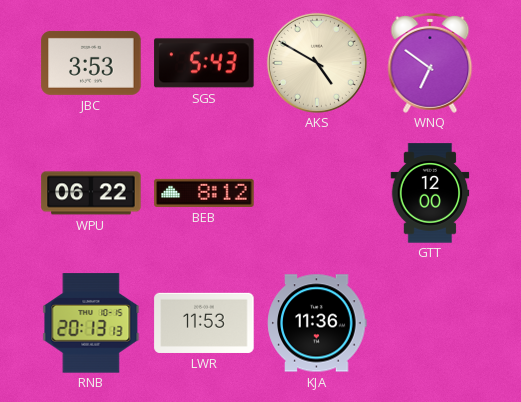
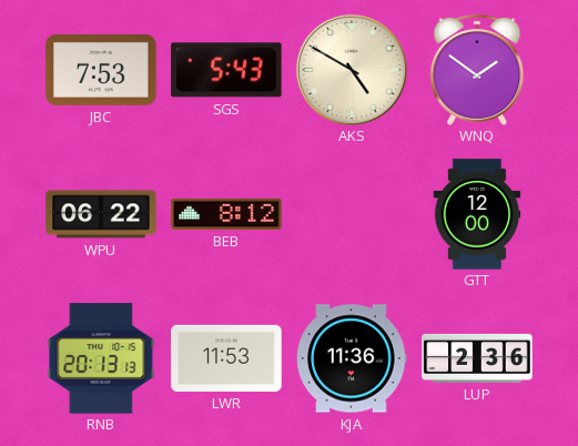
JBC: 3:53 -> 7:53
WNQ: 6:51 -> 1:51
LUP: none -> 2:36
